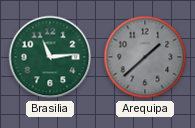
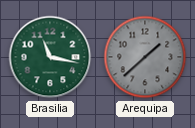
Brasilia: 11:14 -> 11:17
